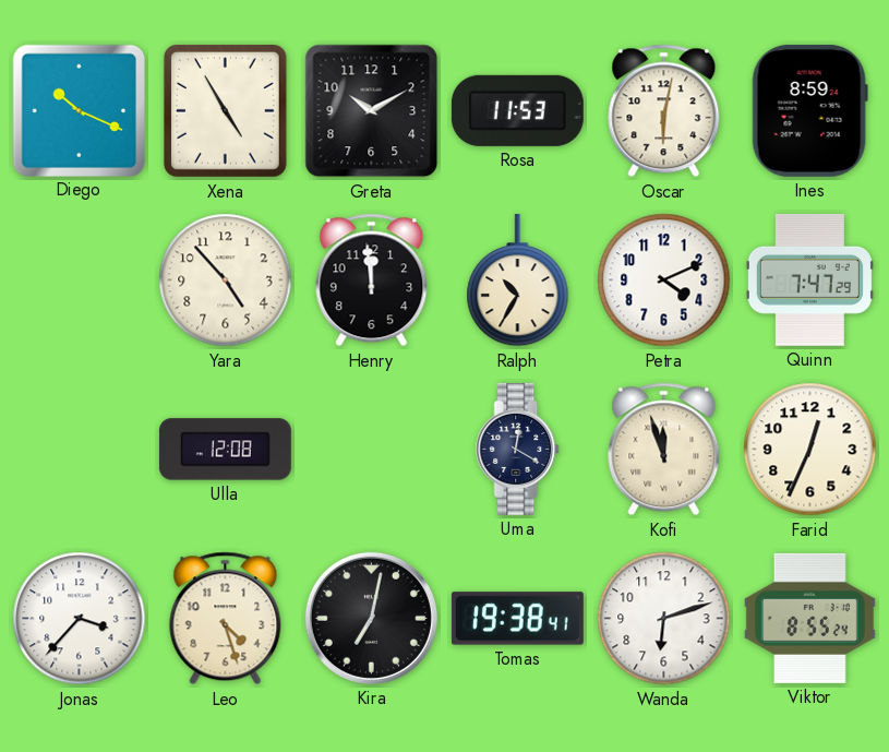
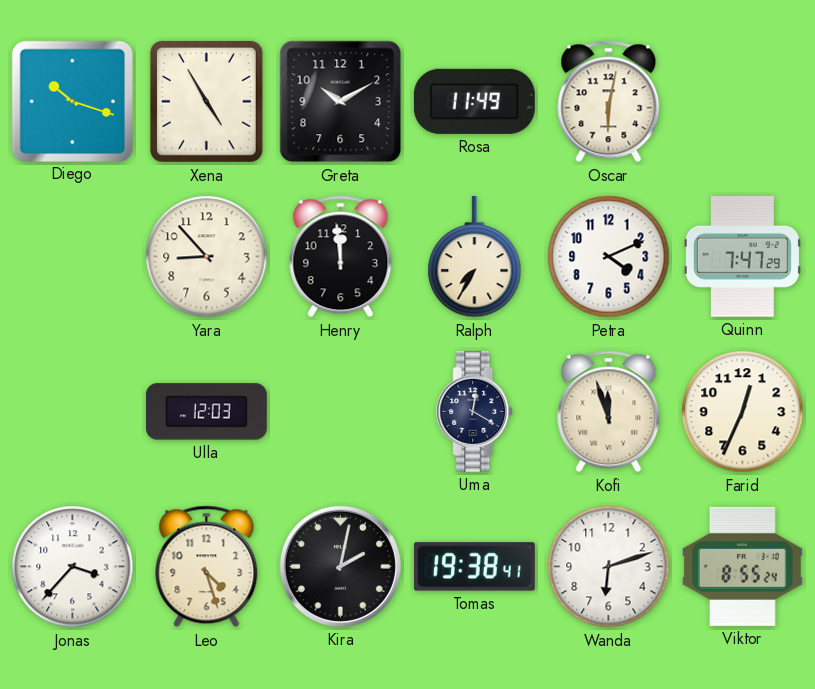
Diego: 10:19 -> 10:18
Rosa: 11:53 -> 11:49
Ines: 8:59 -> none
Yara: 4:53 -> 8:53
Ralph: 10:35 -> 7:35
Ulla: 12:08 -> 12:03
Kira: 7:02 -> 2:02
